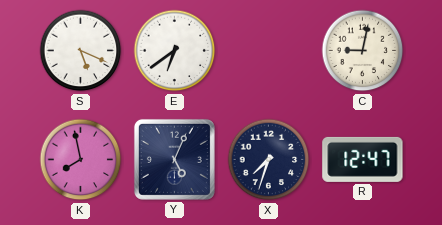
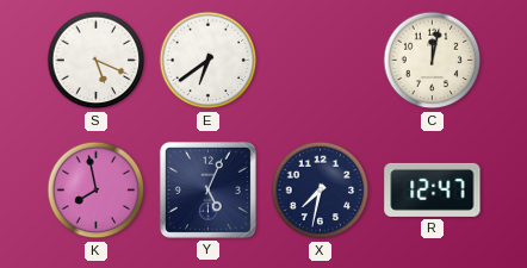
C: 9:02 -> 12:02
X: 7:33 -> 7:32
